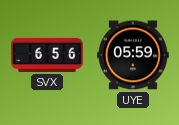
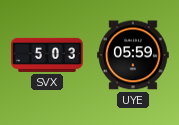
SVX: 6:56 -> 5:03
